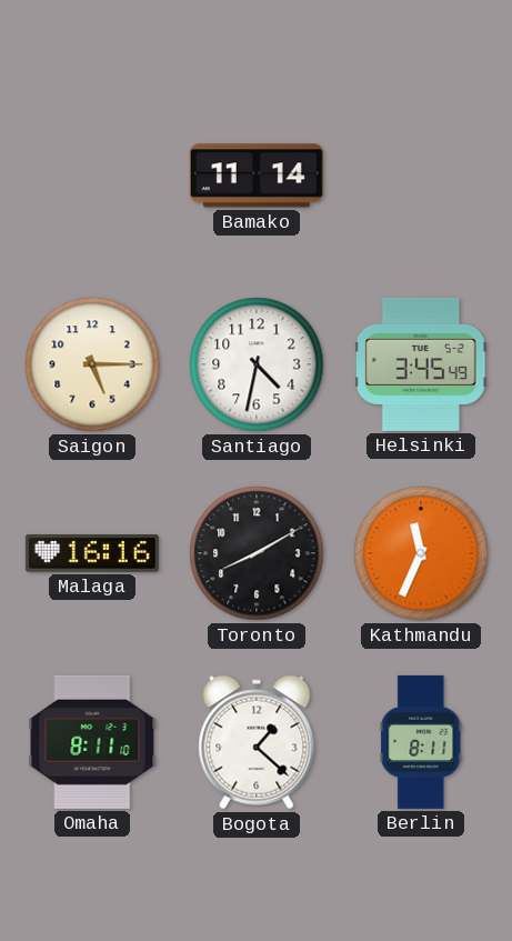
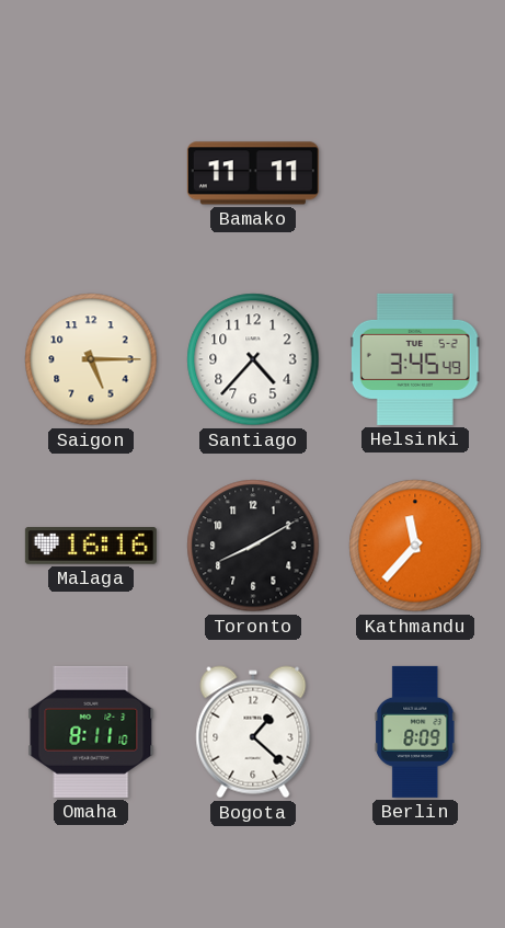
Bamako: 11:14 -> 11:11
Santiago: 4:32 -> 4:37
Kathmandu: 11:34 -> 11:37
Berlin: 8:11 -> 8:09
